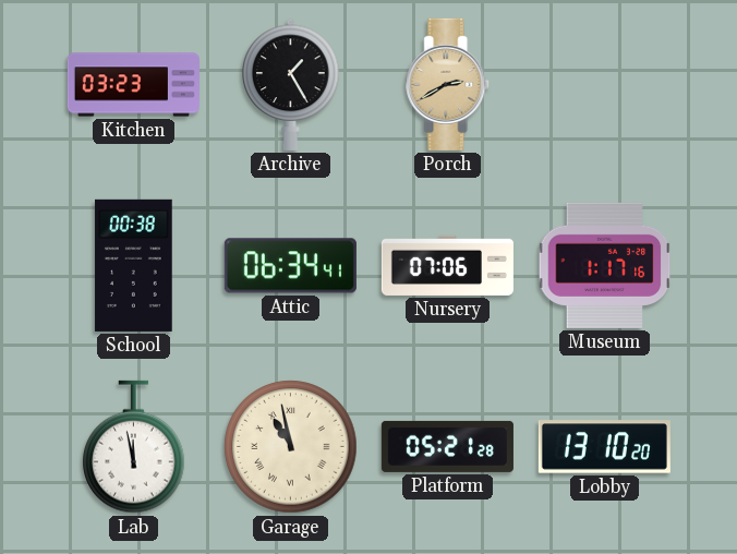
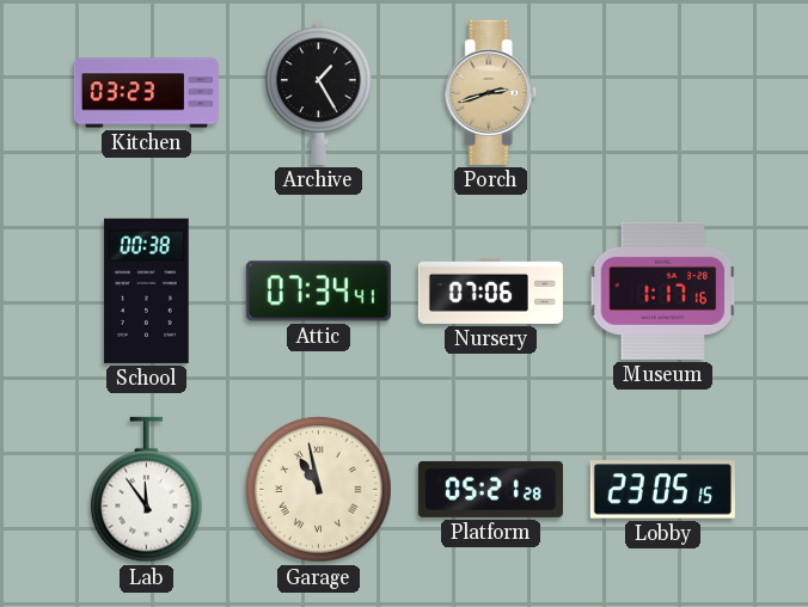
Porch: 2:40 -> 2:42
Attic: 06:34 -> 07:34
Lab: 11:58 -> 11:54
Lobby: 13:10 -> 23:05
